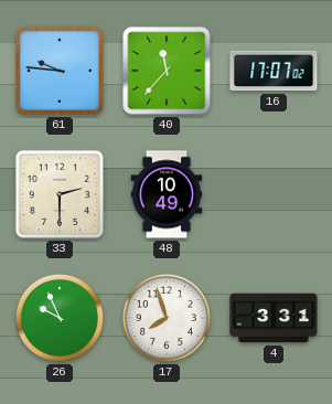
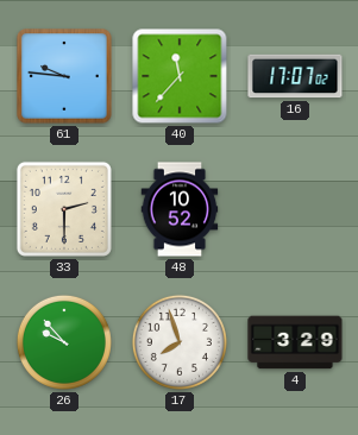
48: 10:49 -> 10:52
26: 9:56 -> 9:53
4: 3:31 -> 3:29
